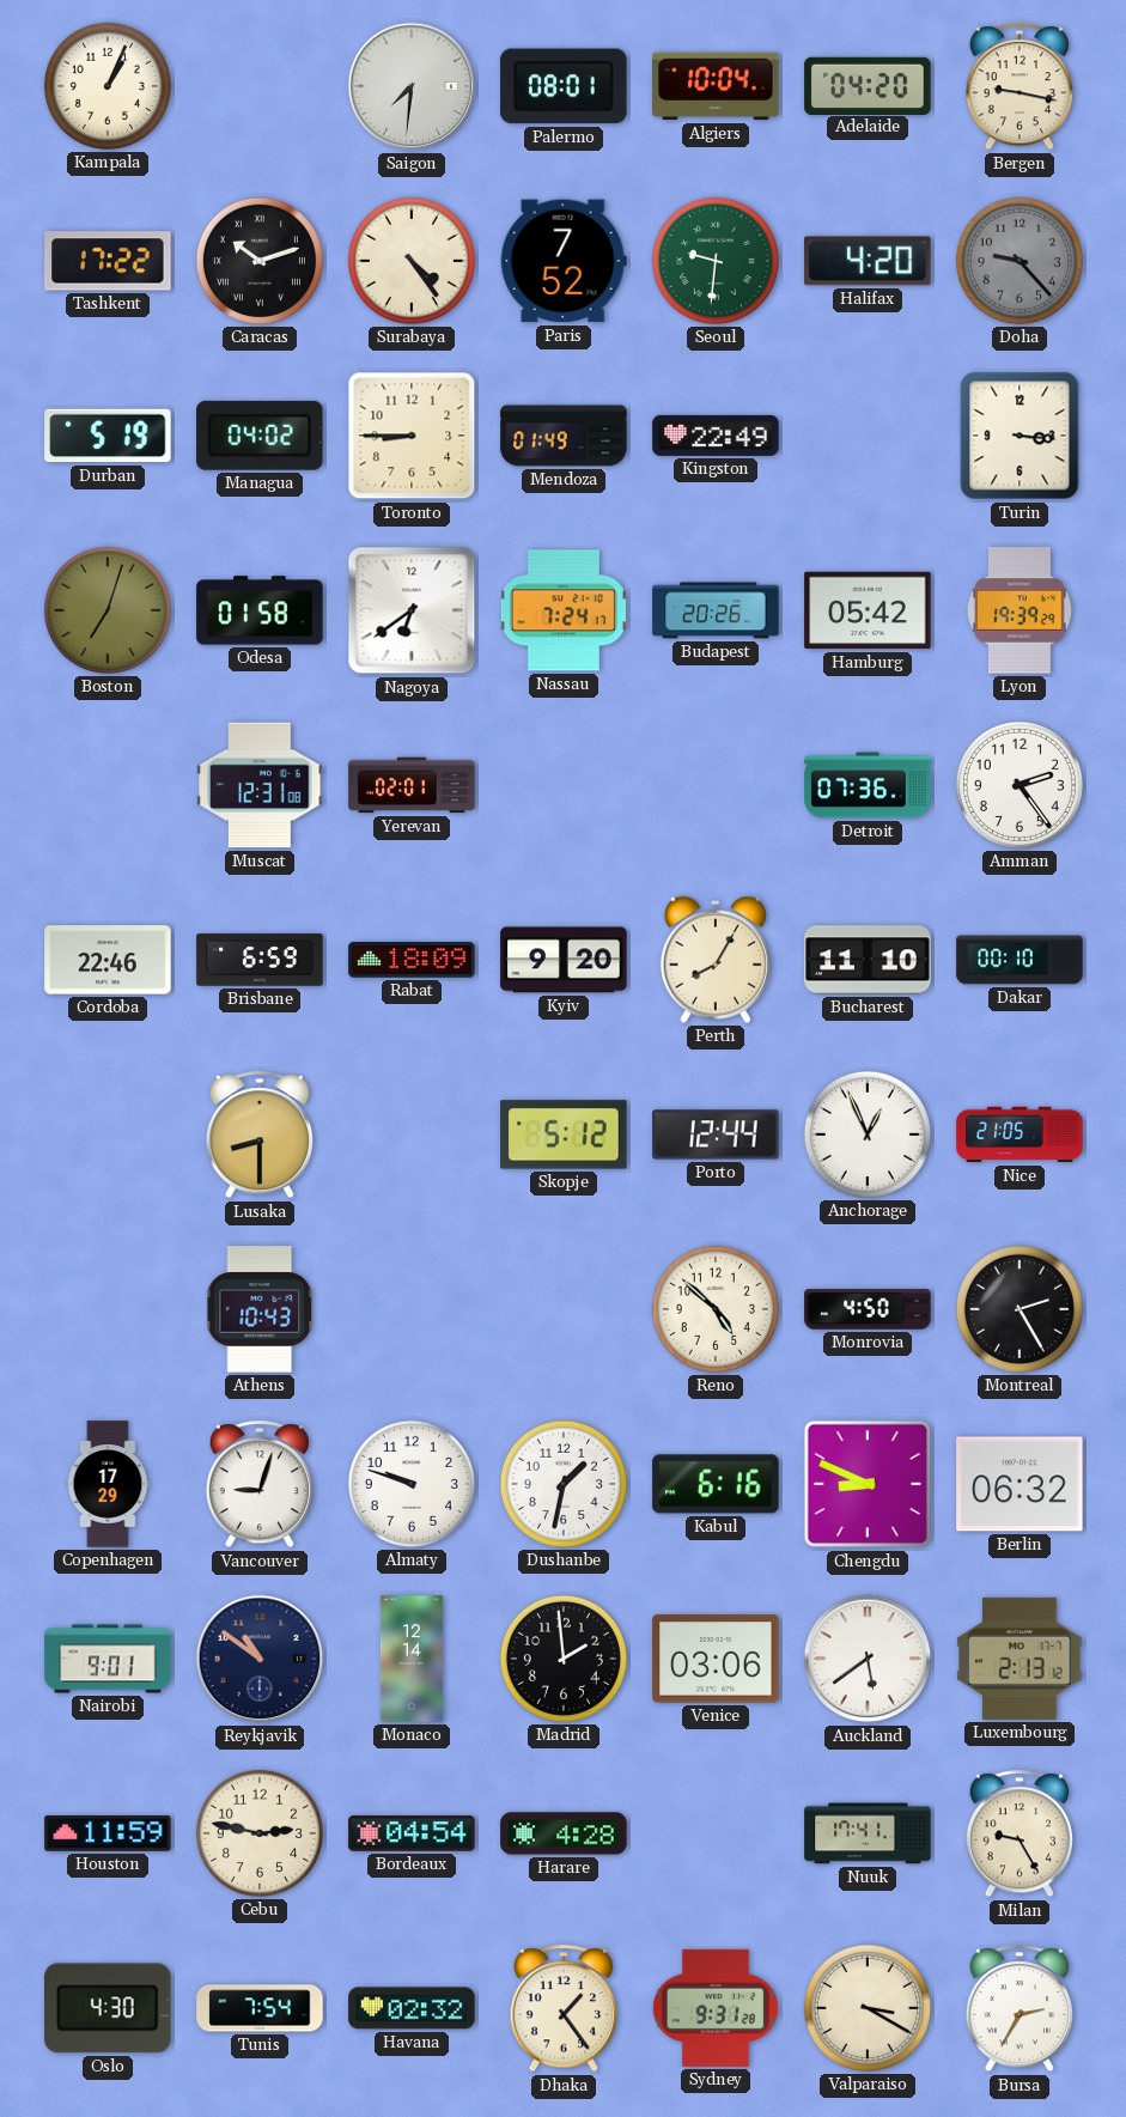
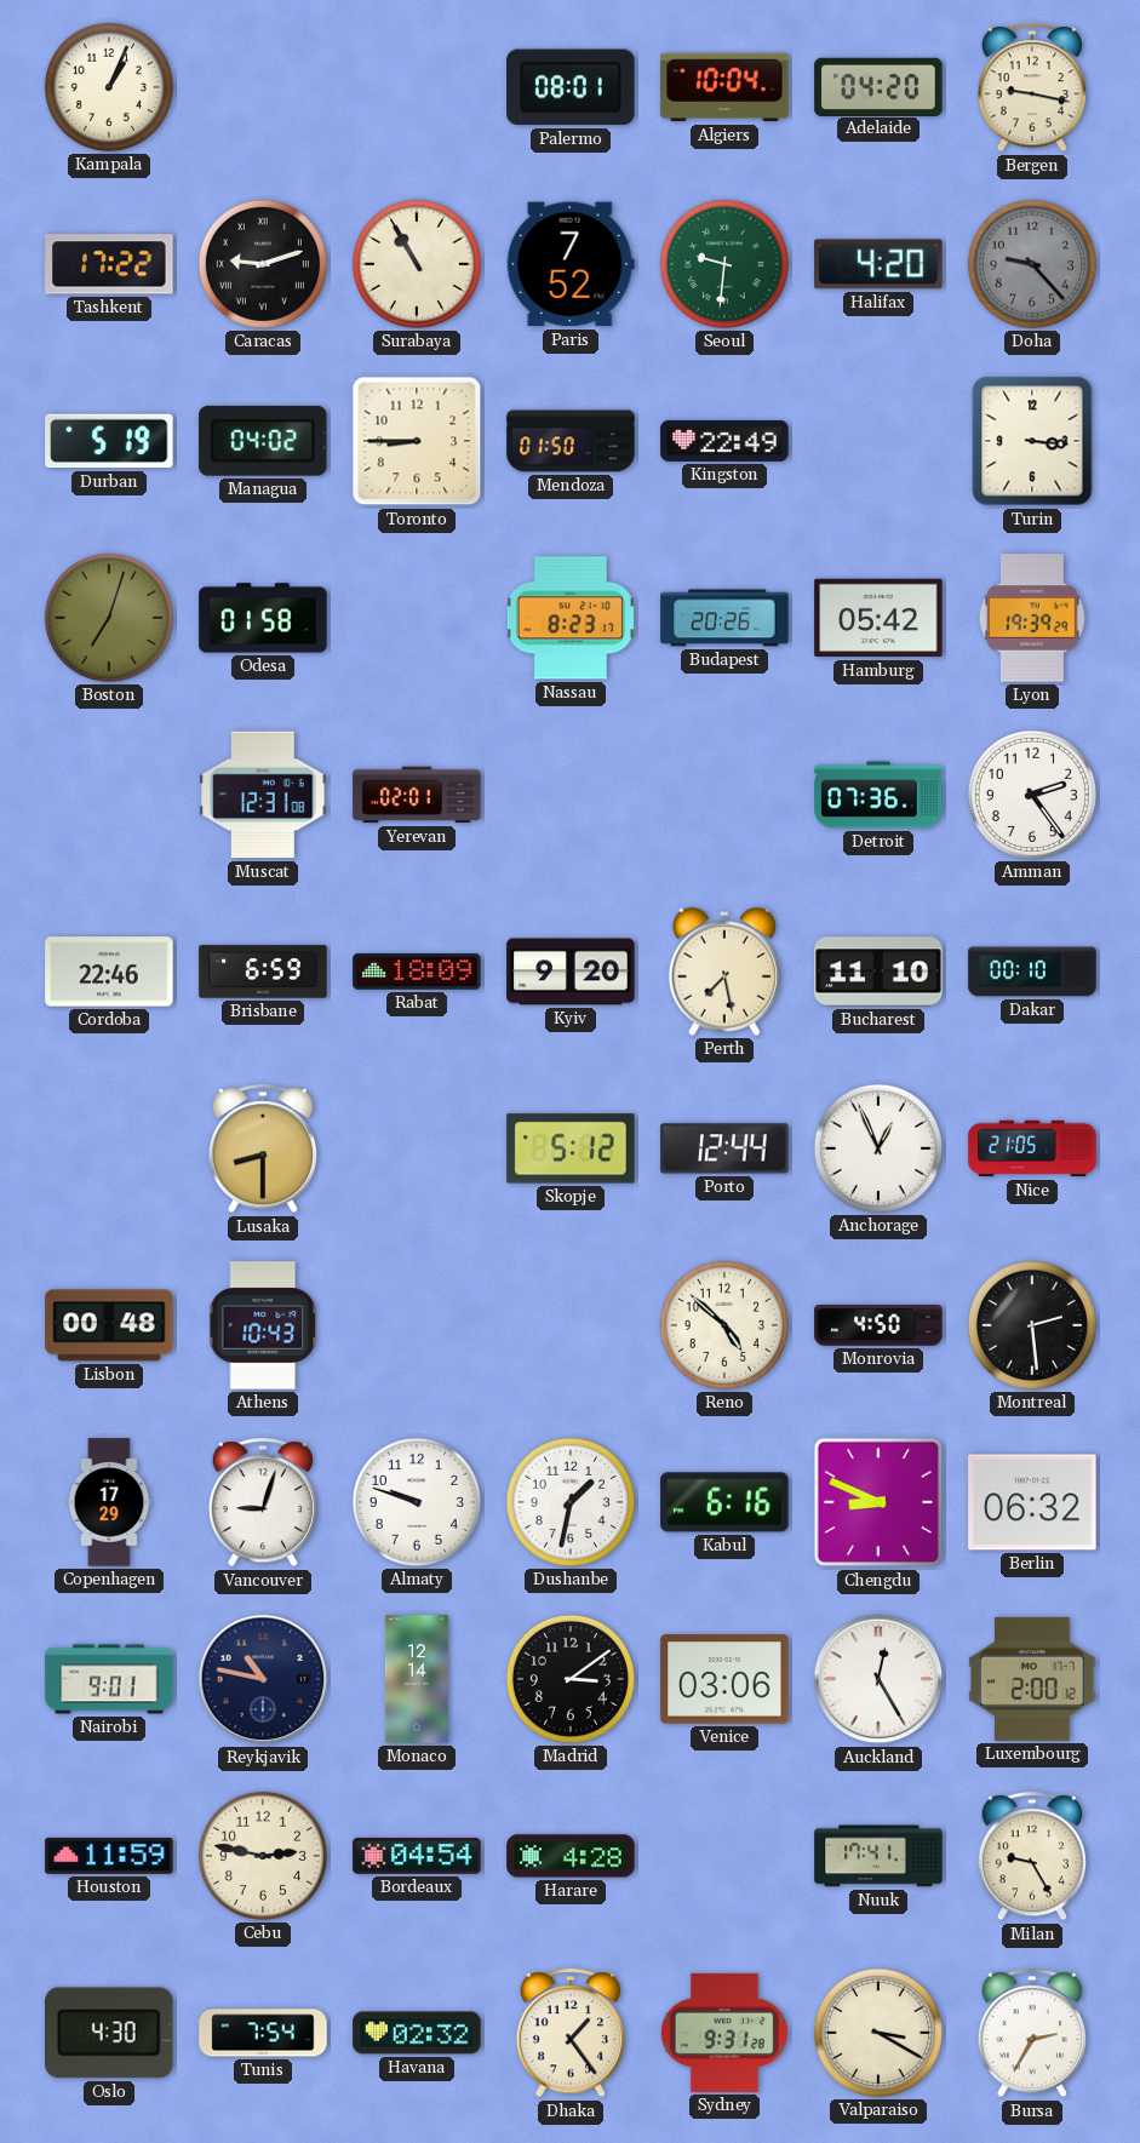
Saigon: 7:31 -> none
Caracas: 10:12 -> 9:12
Surabaya: 4:24 -> 10:55
Mendoza: 01:49 -> 01:50
Nagoya: 6:39 -> none
Nassau: 7:24 -> 8:23
Perth: 8:05 -> 7:28
Lisbon: none -> 00:48
Montreal: 2:25 -> 2:29
Reykjavik: 10:51 -> 10:47
Madrid: 1:59 -> 3:09
Auckland: 5:39 -> 12:25
Luxembourg: 2:13 -> 2:00
